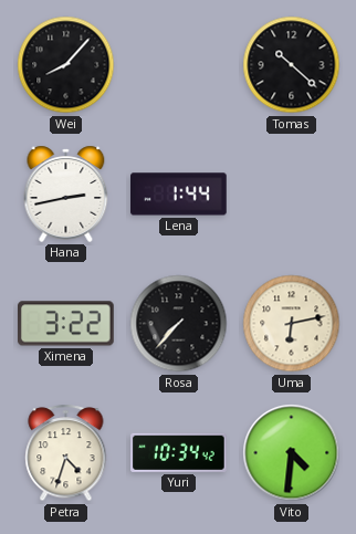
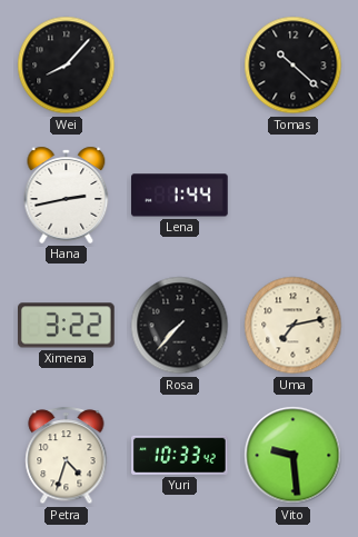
Uma: 6:13 -> 7:13
Yuri: 10:34 -> 10:33
Vito: 4:31 -> 9:29
